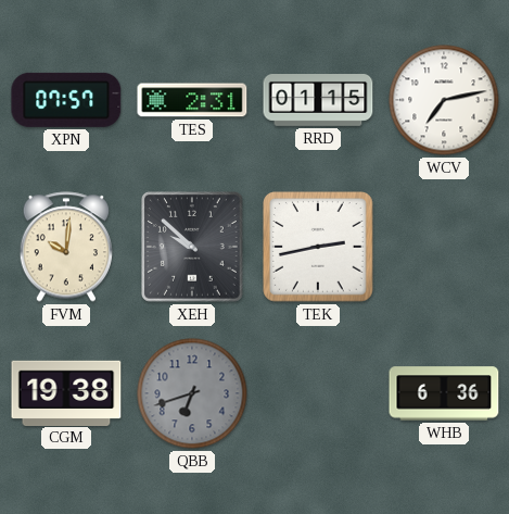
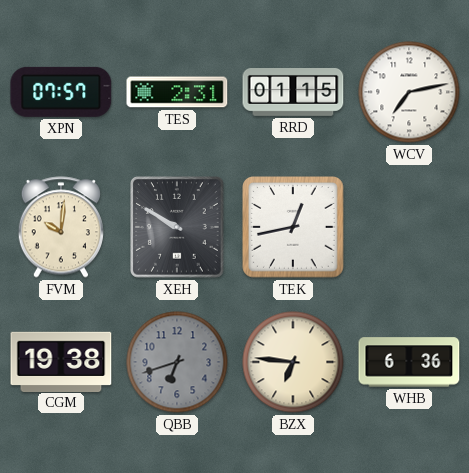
XEH: 9:52 -> 9:50
TEK: 2:43 -> 12:43
BZX: none -> 6:46
